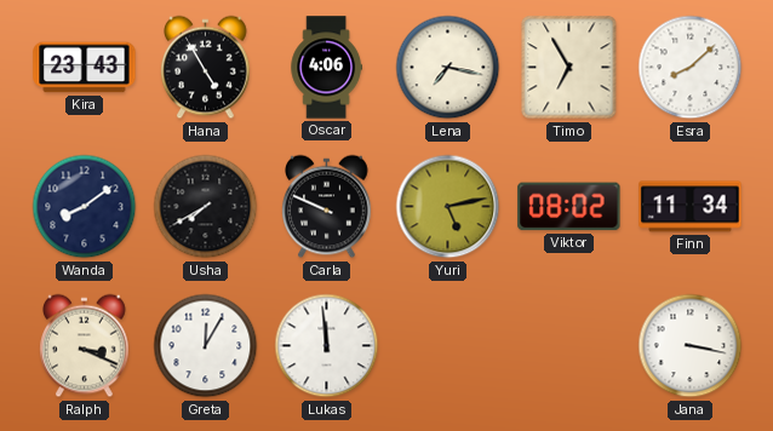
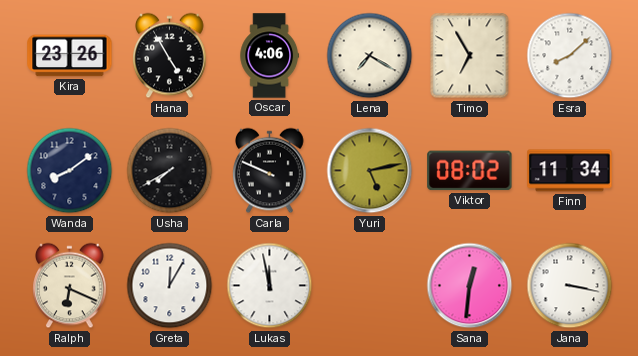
Kira: 23:43 -> 23:26
Lena: 7:17 -> 7:20
Ralph: 3:19 -> 6:19
Lukas: 11:59 -> 11:58
Sana: none -> 12:31
